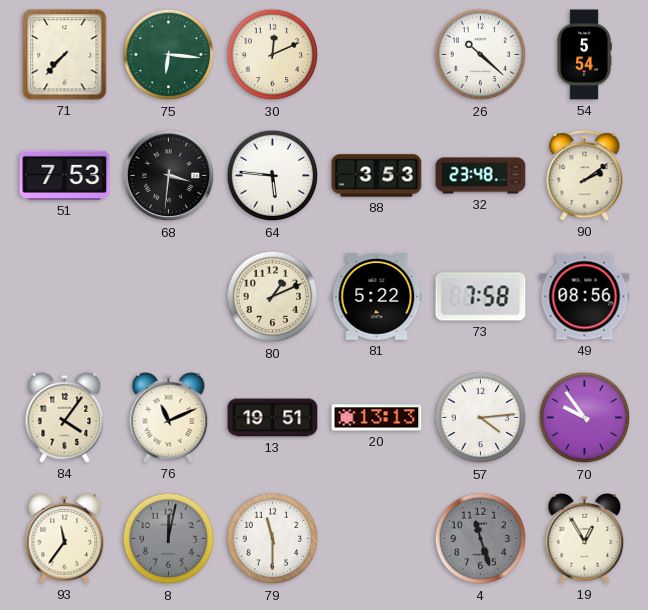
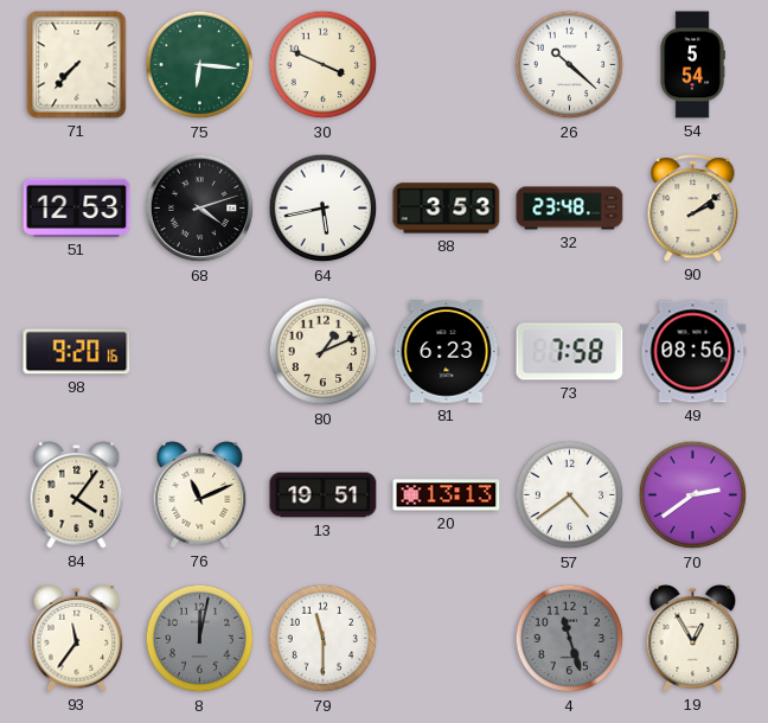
30: 12:11 -> 3:49
51: 7:53 -> 12:53
68: 3:31 -> 4:12
64: 5:46 -> 5:43
98: none -> 9:20
81: 5:22 -> 6:23
57: 4:14 -> 4:39
70: 9:54 -> 2:39
